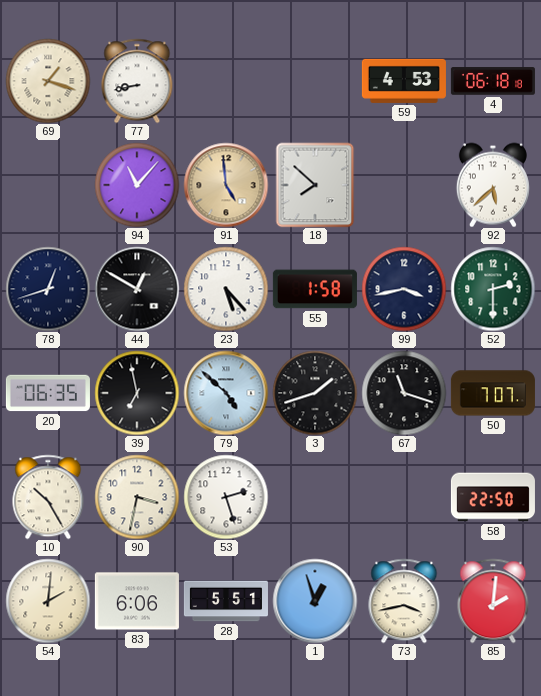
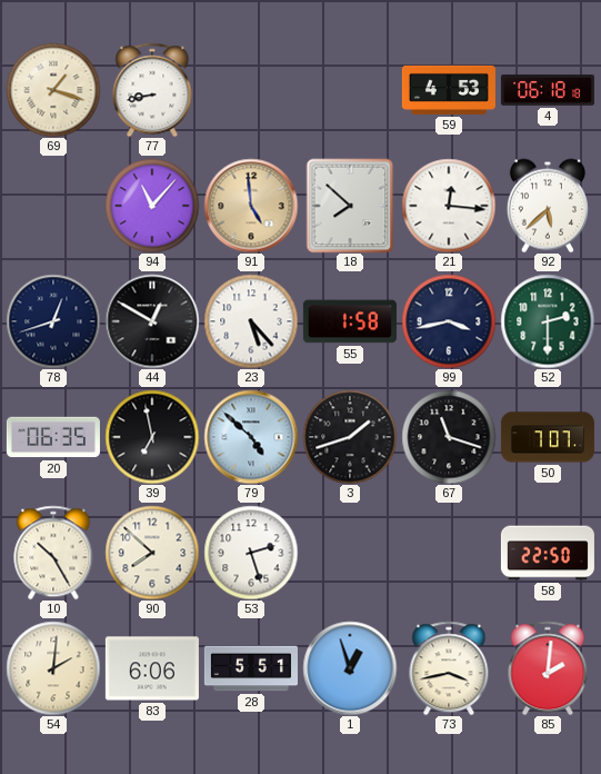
21: none -> 12:16
90: 3:32 -> 7:52
